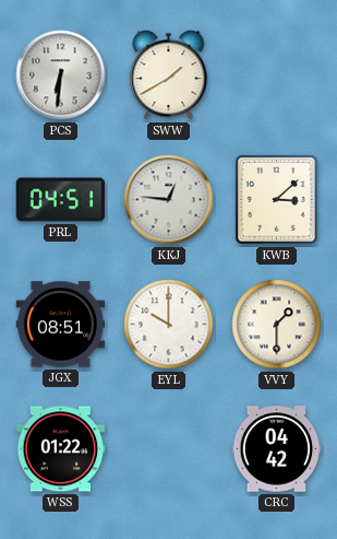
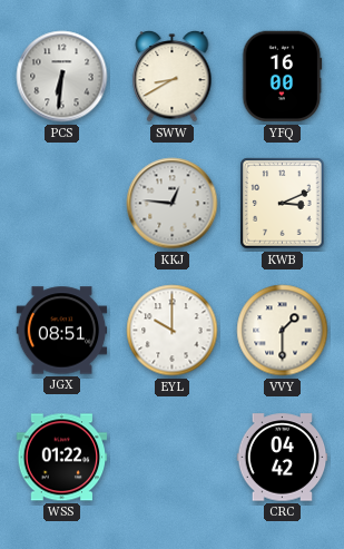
SWW: 1:40 -> 8:40
YFQ: none -> 16:00
PRL: 04:51 -> none
KWB: 3:08 -> 3:11
